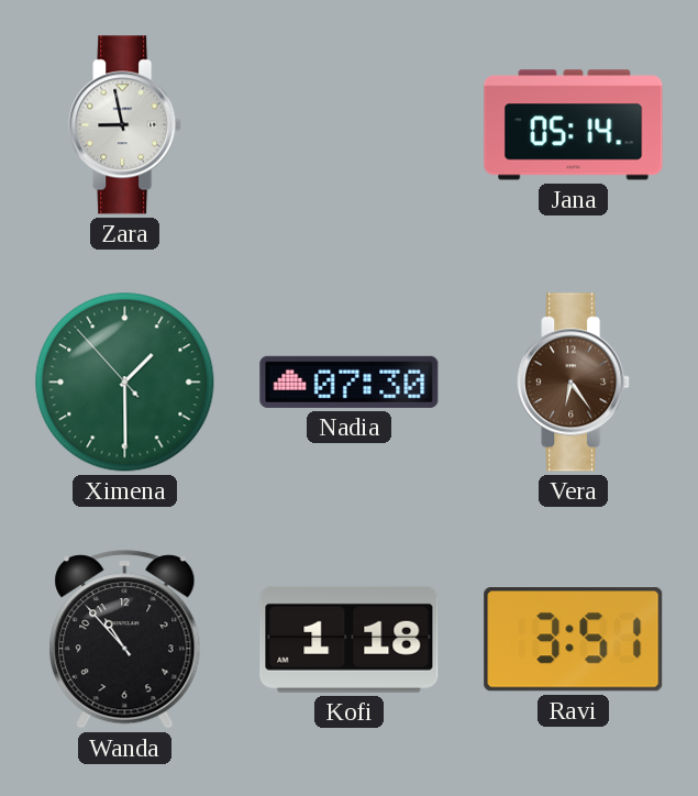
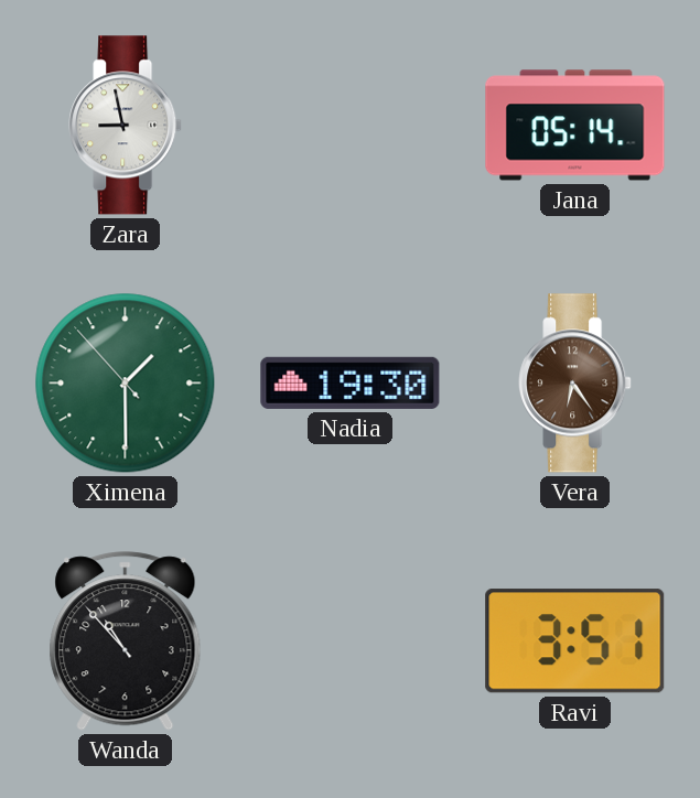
Nadia: 07:30 -> 19:30
Kofi: 1:18 -> none
